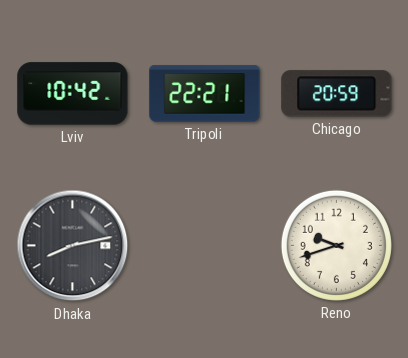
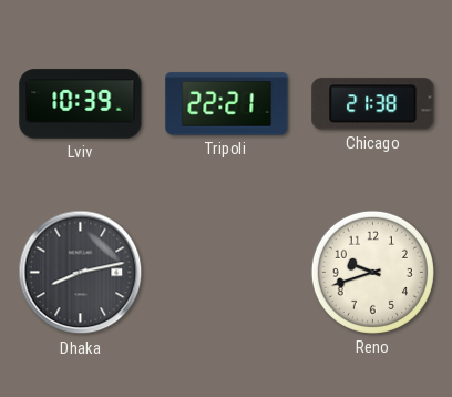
Lviv: 10:42 -> 10:39
Chicago: 20:59 -> 21:38
